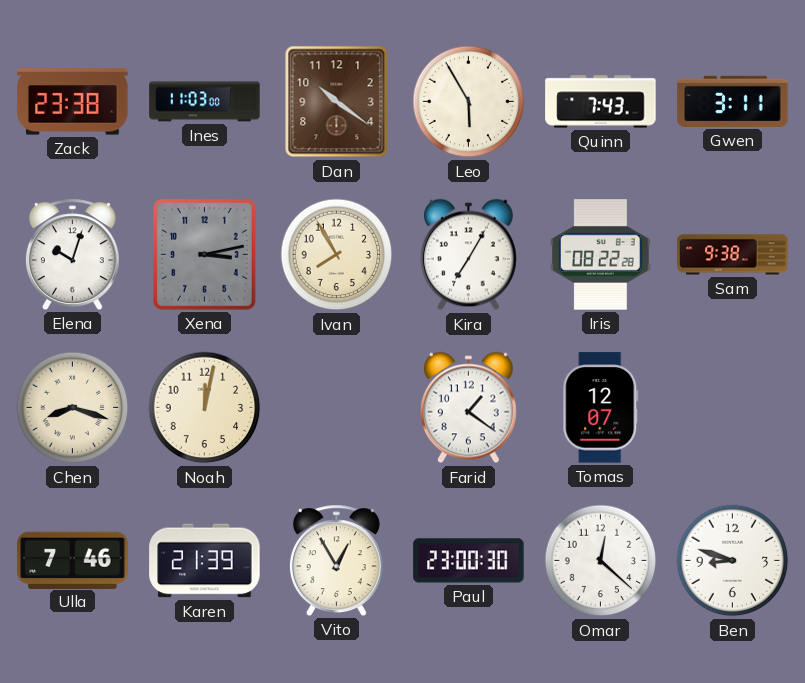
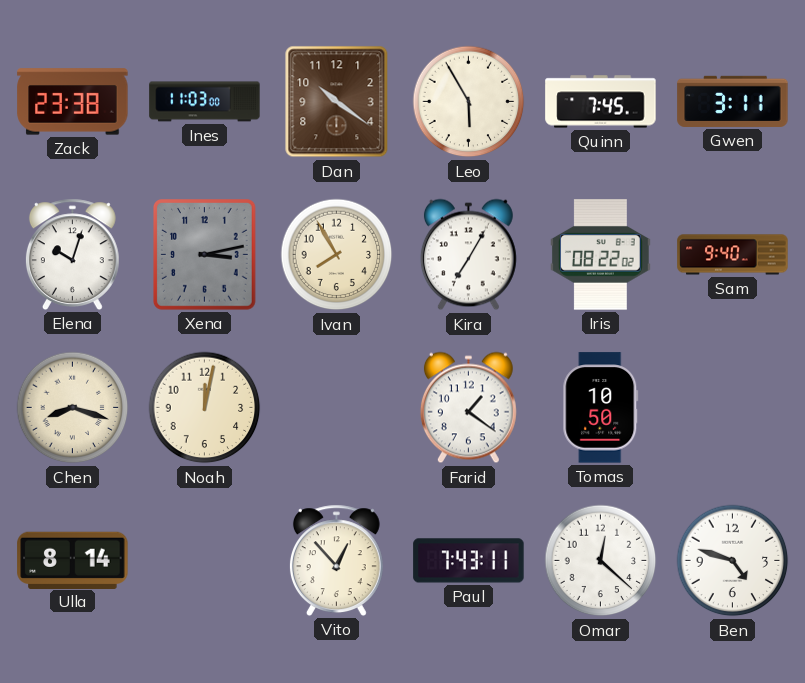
Quinn: 7:43 -> 7:45
Iris: 08:22:28 -> 08:22:02
Sam: 9:38 -> 9:40
Tomas: 12:07 -> 10:50
Ulla: 7:46 -> 8:14
Karen: 21:39 -> none
Vito: 12:55 -> 12:53
Paul: 23:00 -> 7:43
Ben: 8:48 -> 4:48
